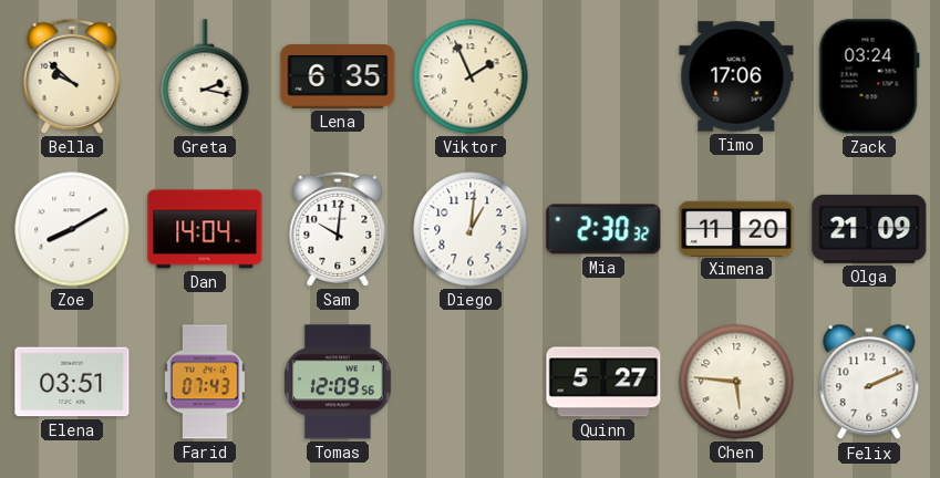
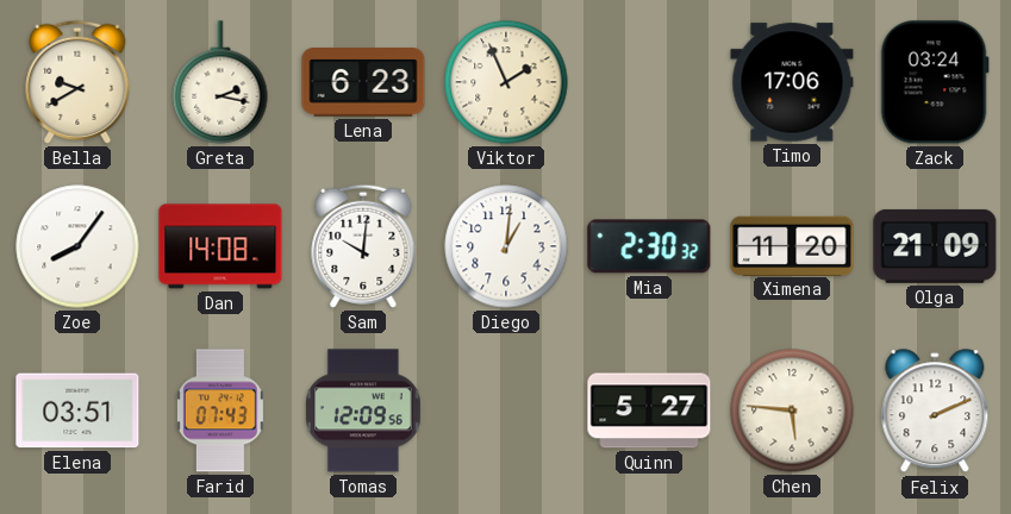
Bella: 9:52 -> 9:40
Lena: 6:35 -> 6:23
Zoe: 8:10 -> 8:06
Dan: 14:04 -> 14:08
